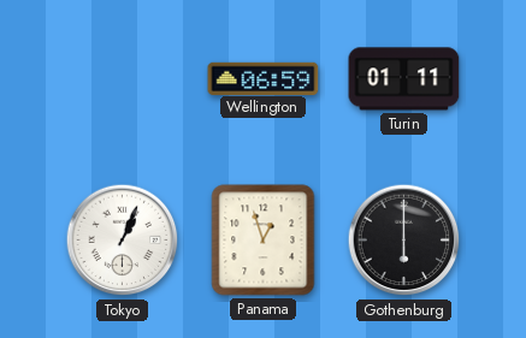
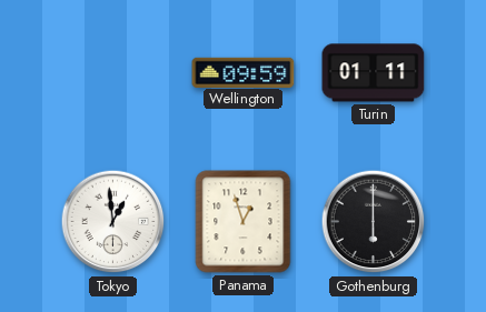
Wellington: 06:59 -> 09:59
Tokyo: 1:04 -> 12:59
